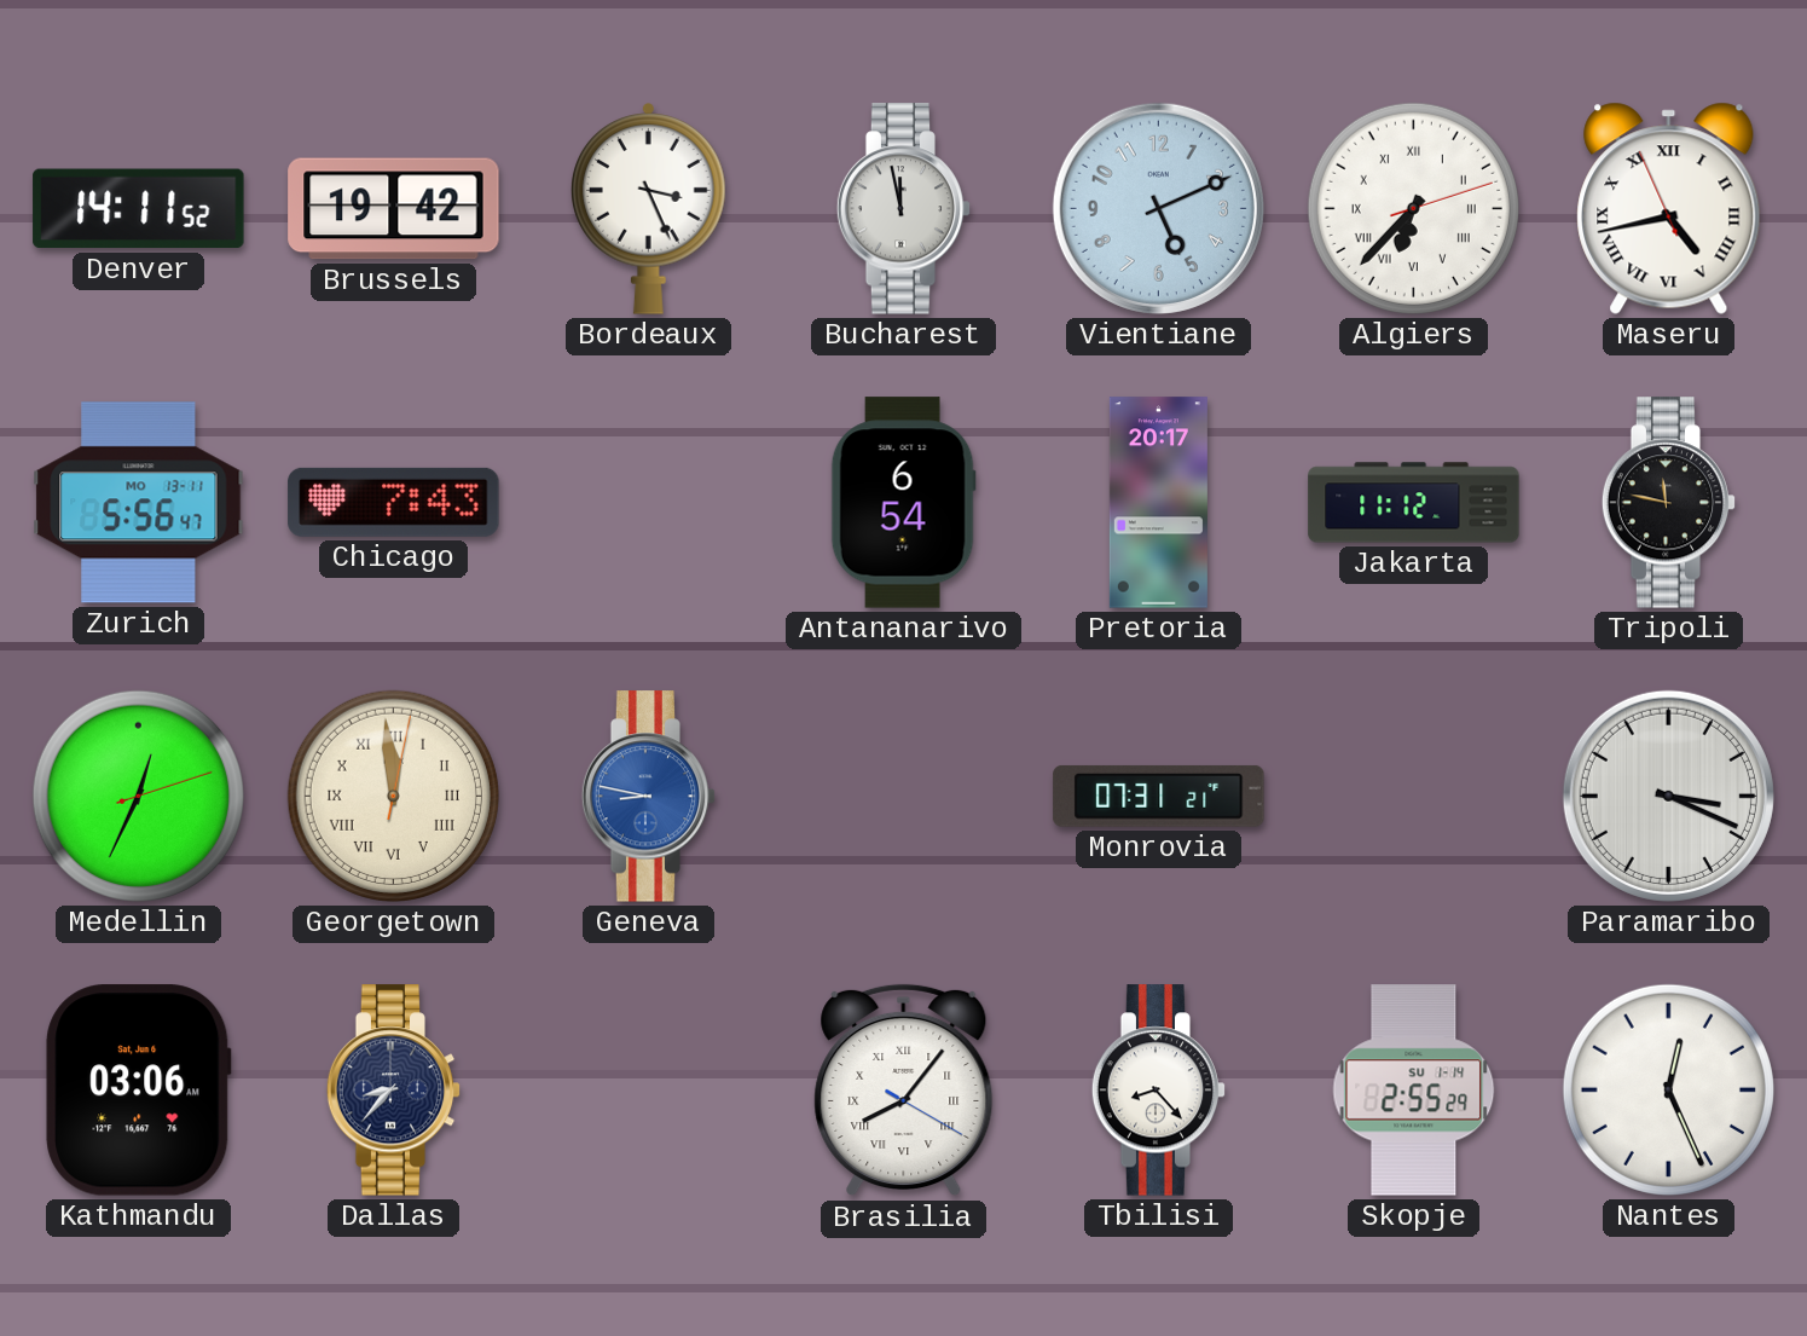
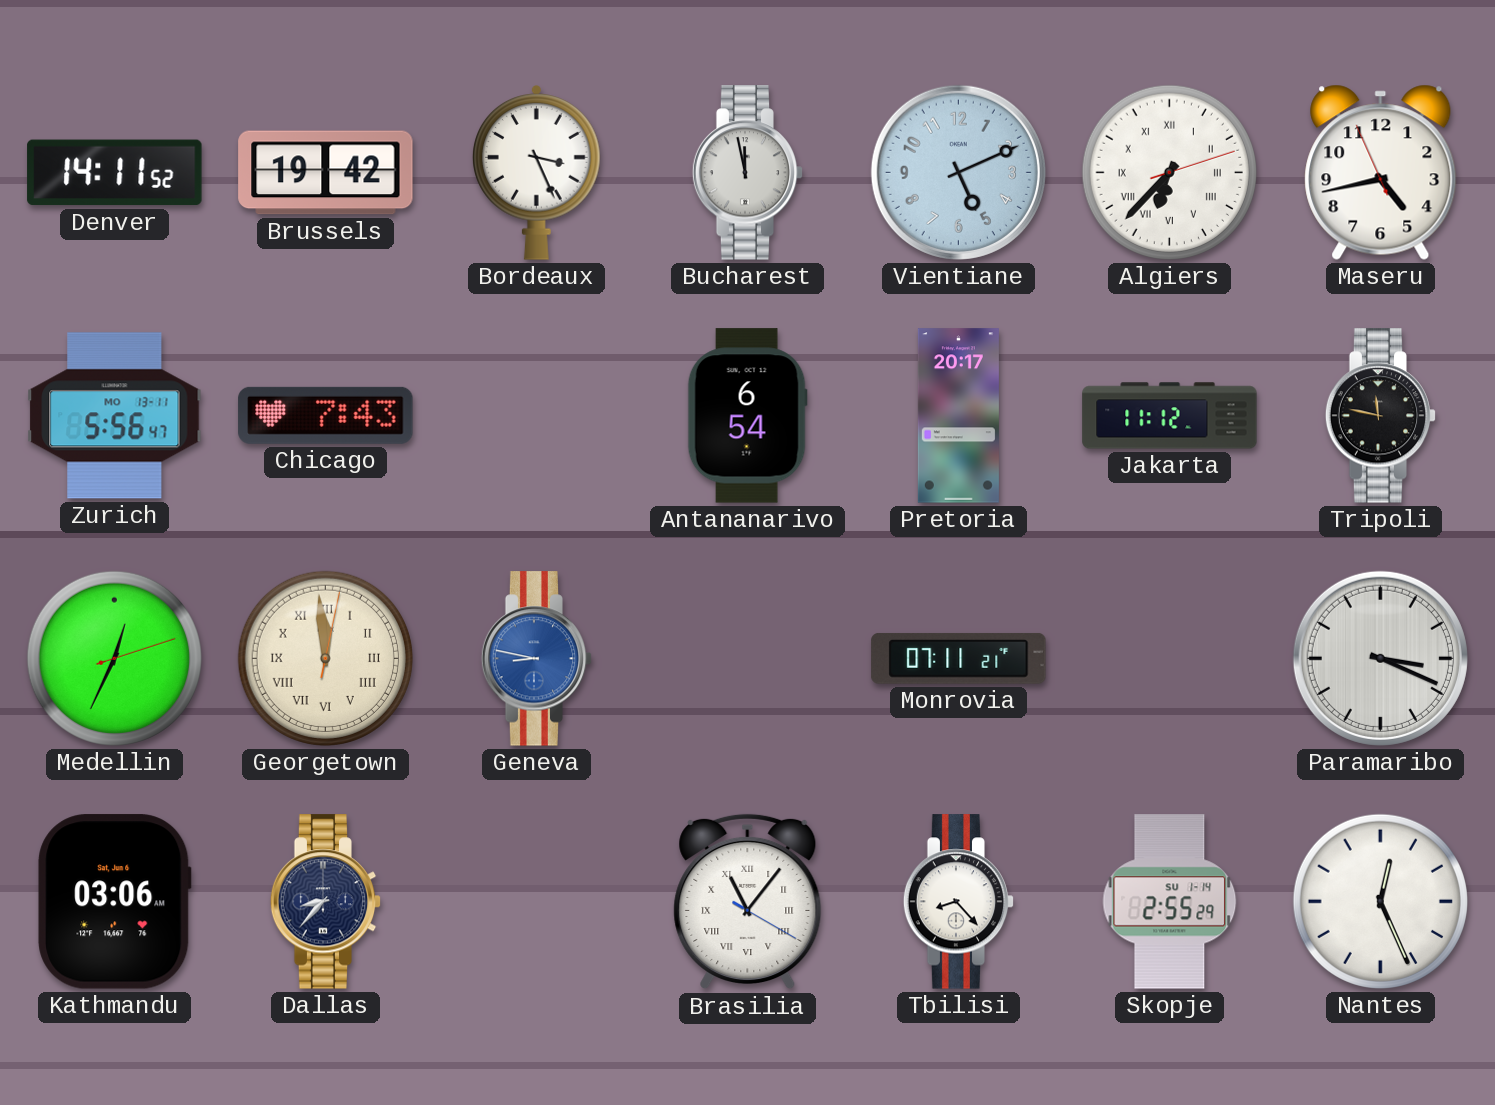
Maseru numerals: Roman -> Arabic
Monrovia: 07:31 -> 07:11
Brasilia: 8:06 -> 11:06
